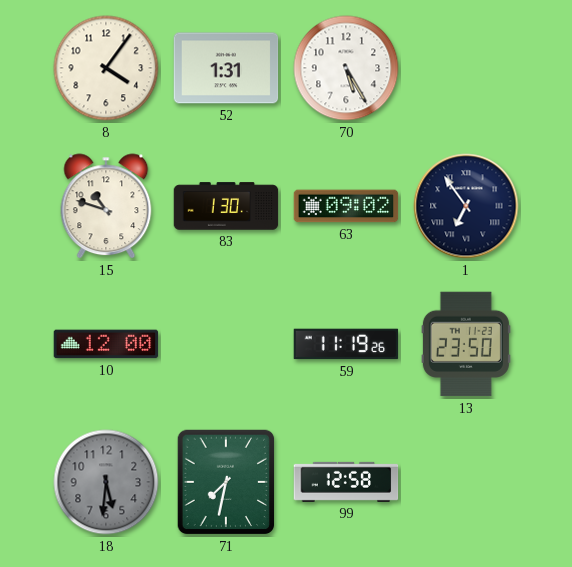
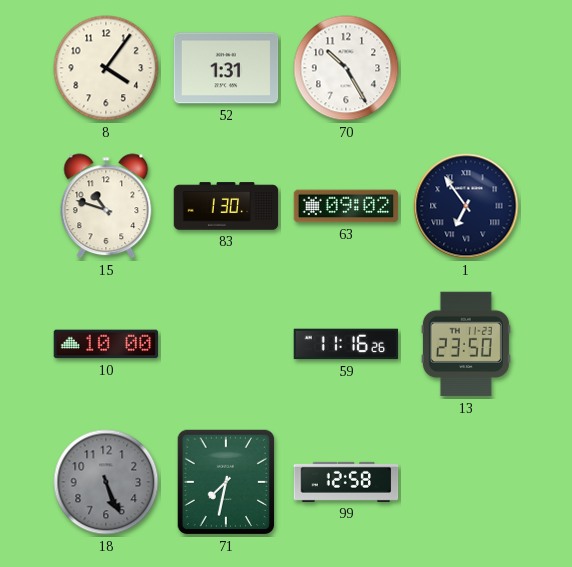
70: 5:25 -> 10:25
10: 12:00 -> 10:00
59: 11:19 -> 11:16
18: 5:31 -> 5:26
